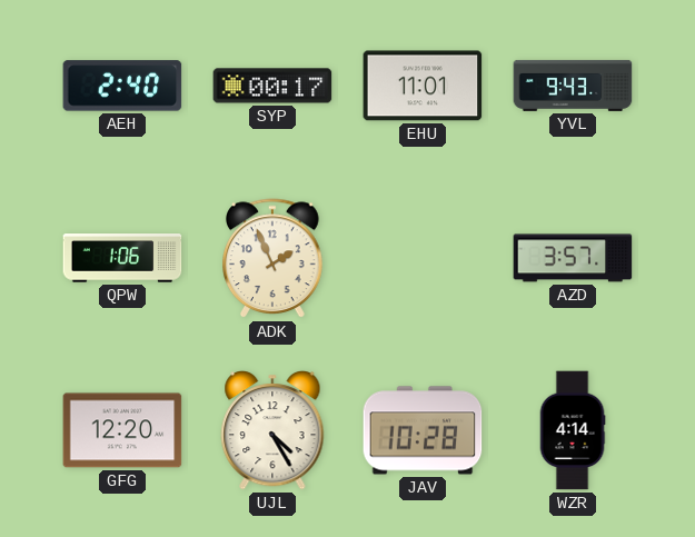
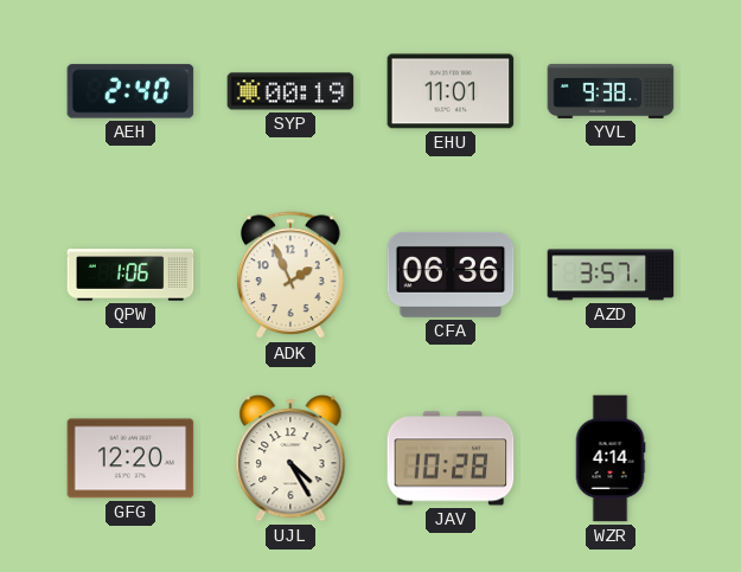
SYP: 00:17 -> 00:19
YVL: 9:43 -> 9:38
CFA: none -> 06:36
